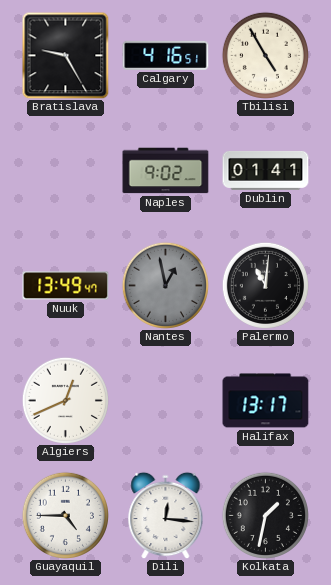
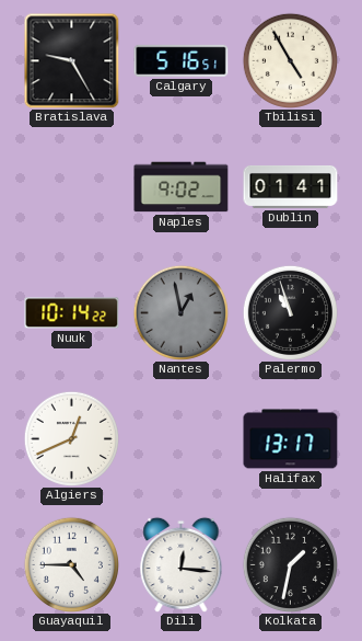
Calgary: 4:16 -> 5:16
Nuuk: 13:49 -> 10:14
Palermo: 11:01 -> 10:57
